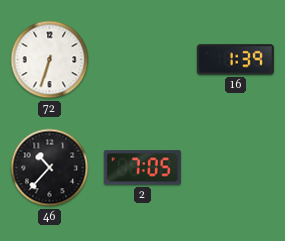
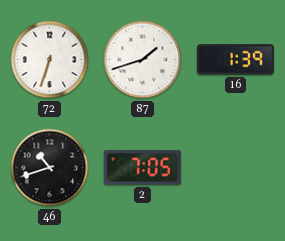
87: none -> 1:42
46: 10:37 -> 10:42
